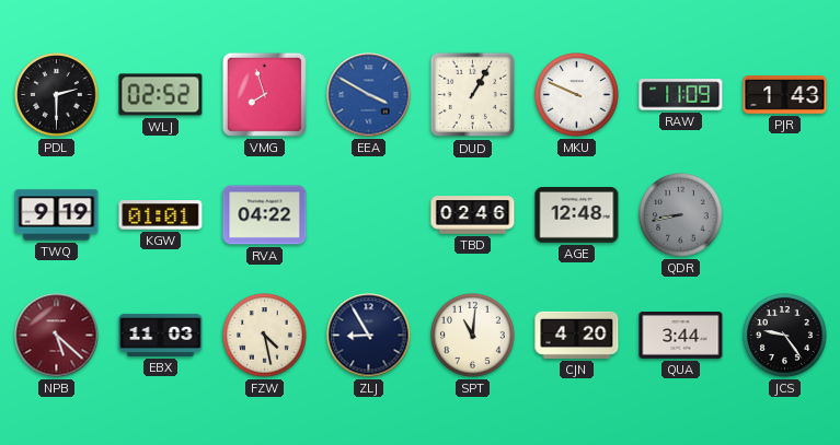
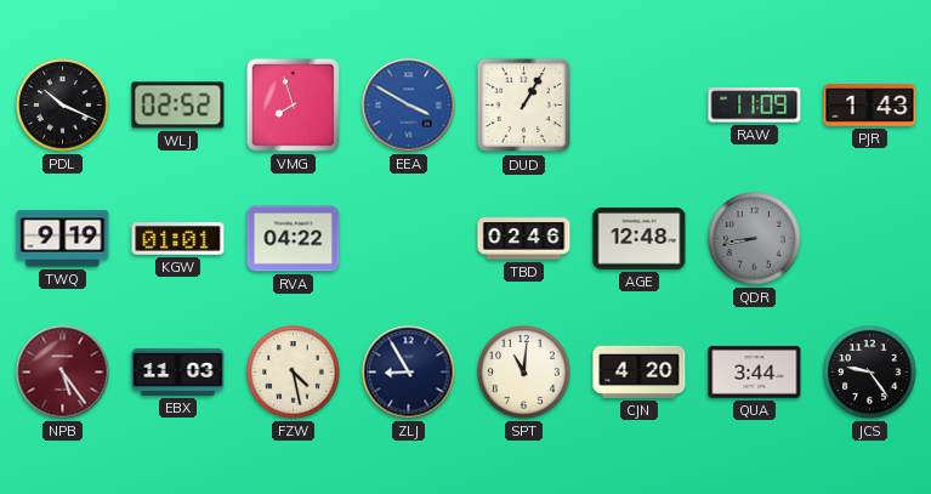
PDL: 2:30 -> 10:19
MKU: 9:49 -> none
NPB: 5:22 -> 5:24
